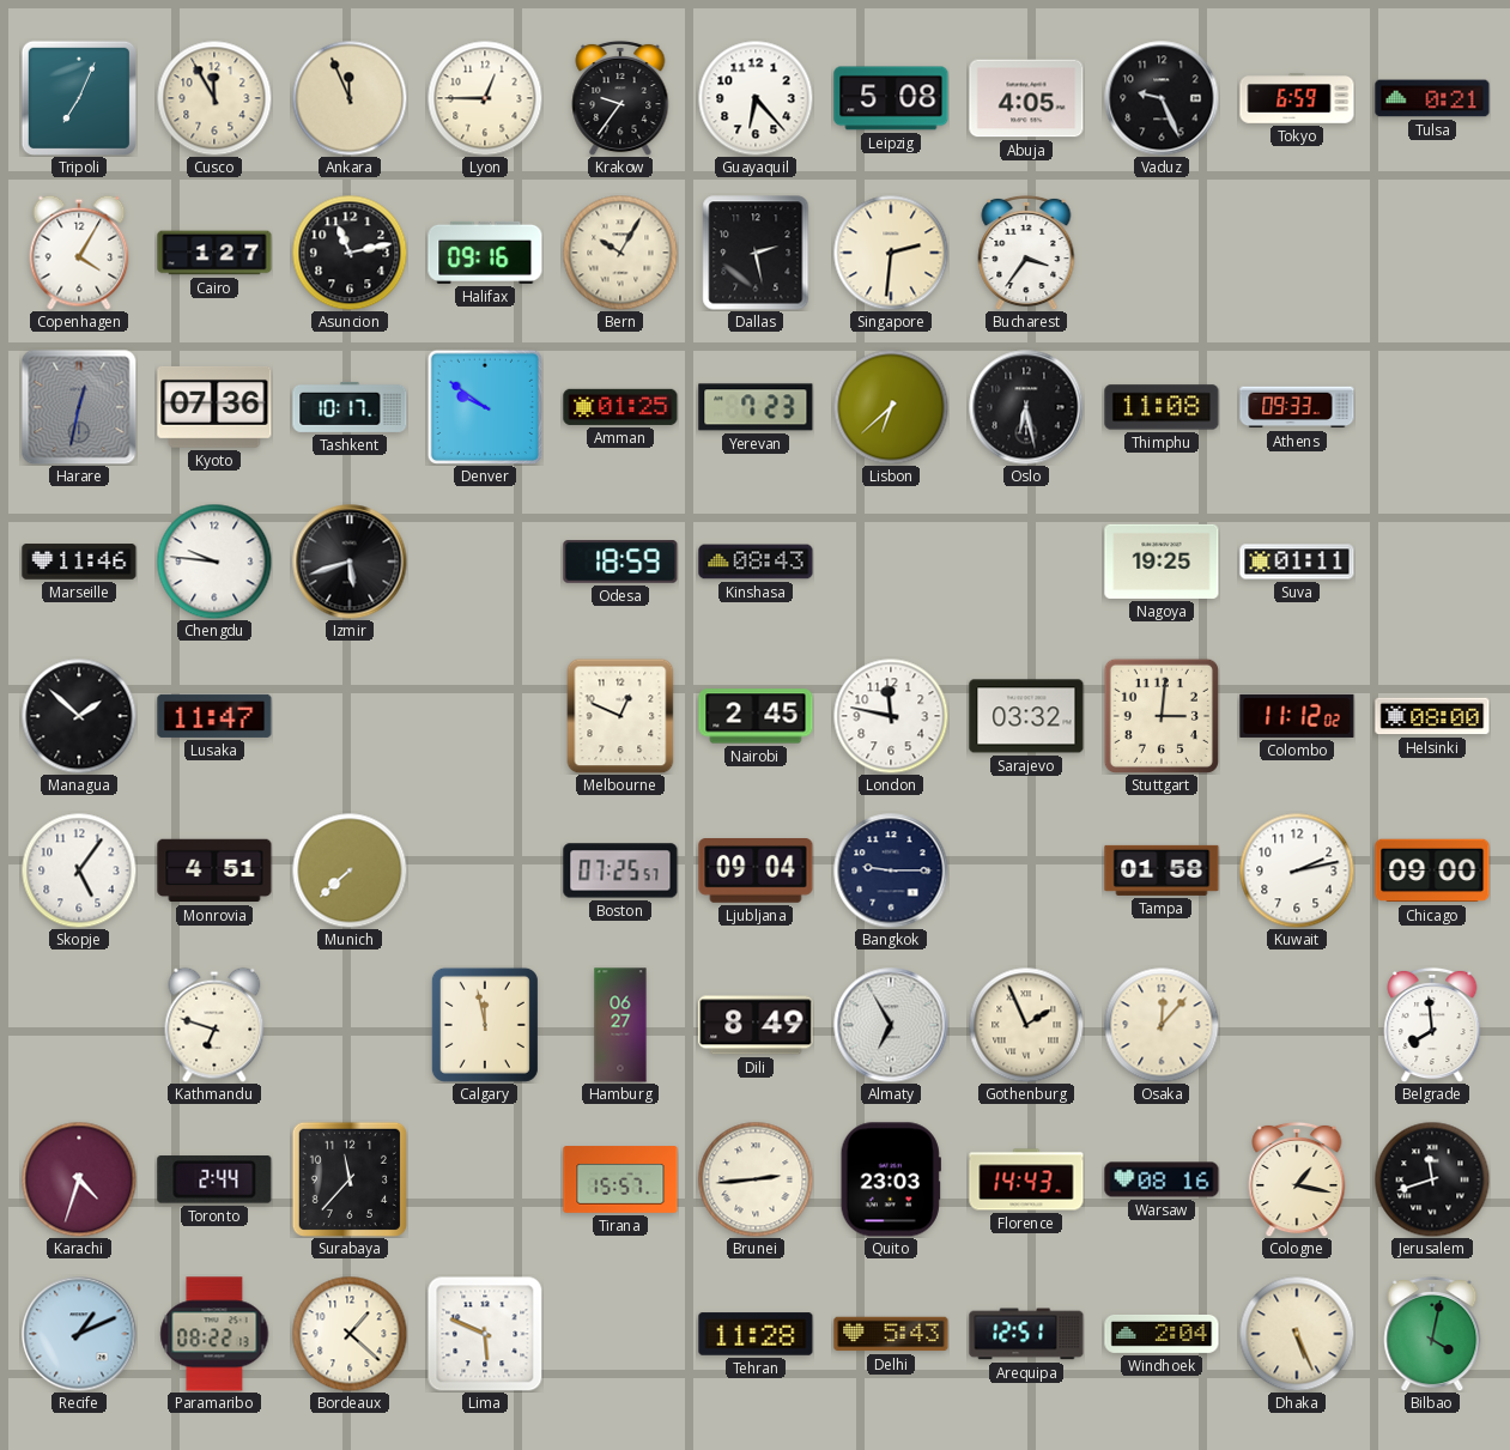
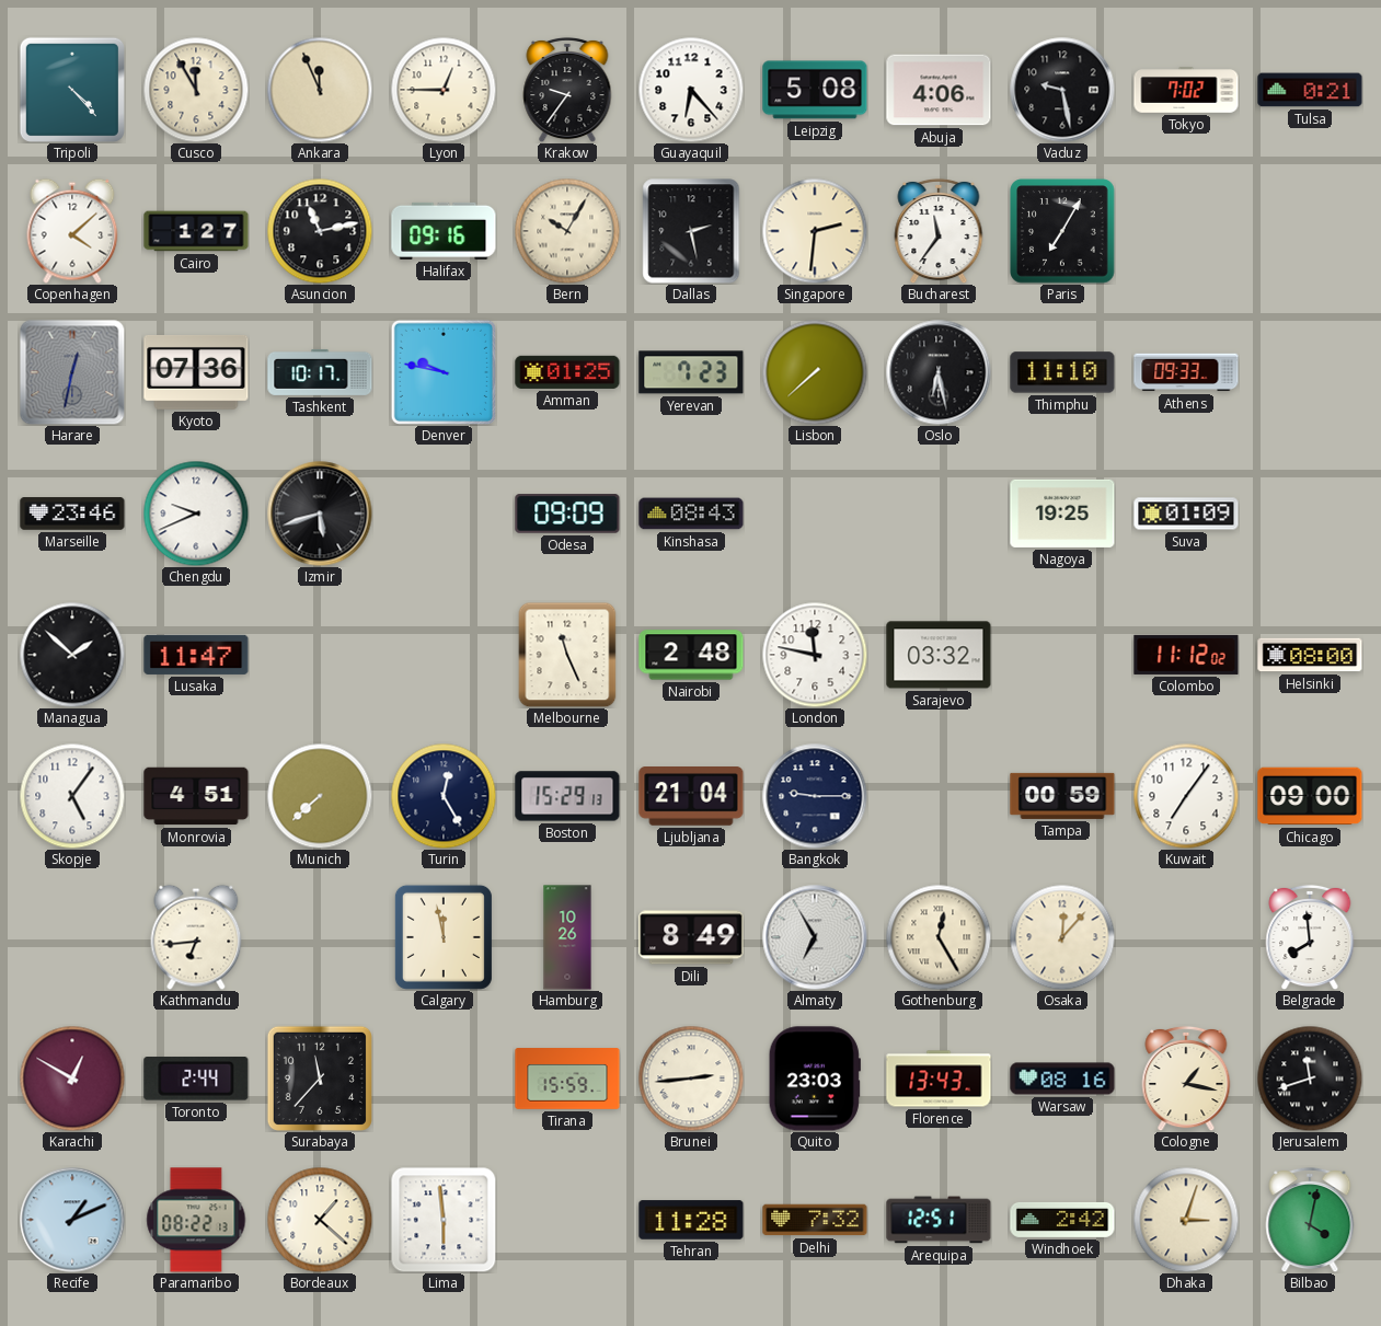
Tripoli: 7:04 -> 4:23
Abuja: 4:05 -> 4:06
Vaduz: 9:26 -> 9:28
Tokyo: 6:59 -> 7:02
Copenhagen: 4:05 -> 4:08
Bucharest: 3:36 -> 11:36
Paris: none -> 7:05
Denver: 9:51 -> 9:47
Lisbon: 6:38 -> 7:38
Thimphu: 11:08 -> 11:10
Marseille: 11:46 -> 23:46
Chengdu: 9:46 -> 9:41
Odesa: 18:59 -> 09:09
Suva: 01:11 -> 01:09
Melbourne: 12:49 -> 11:26
Nairobi: 2:45 -> 2:48
Stuttgart: 3:01 -> none
Turin: none -> 12:25
Boston: 07:25 -> 15:29
Ljubljana: 09:04 -> 21:04
Tampa: 01:58 -> 00:59
Kuwait: 2:13 -> 7:06
Kathmandu: 6:48 -> 6:44
Hamburg: 06:27 -> 10:26
Gothenburg: 1:56 -> 12:25
Karachi: 4:33 -> 12:50
Tirana: 15:57 -> 15:59
Florence: 14:43 -> 13:43
Lima: 5:49 -> 5:59
Delhi: 5:43 -> 7:32
Windhoek: 2:04 -> 2:42
Dhaka: 5:26 -> 3:03
